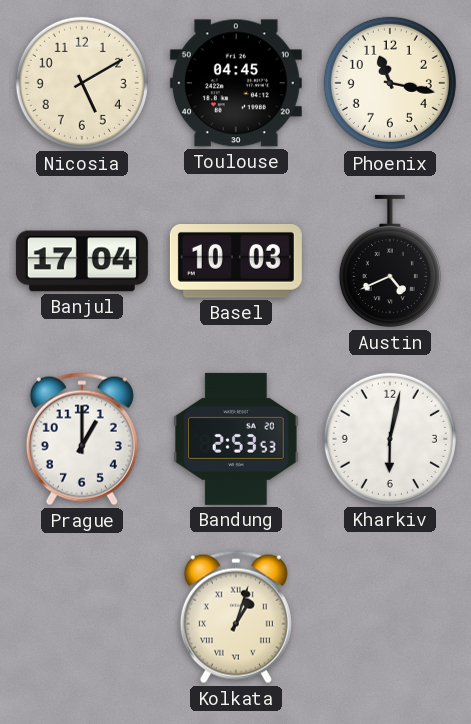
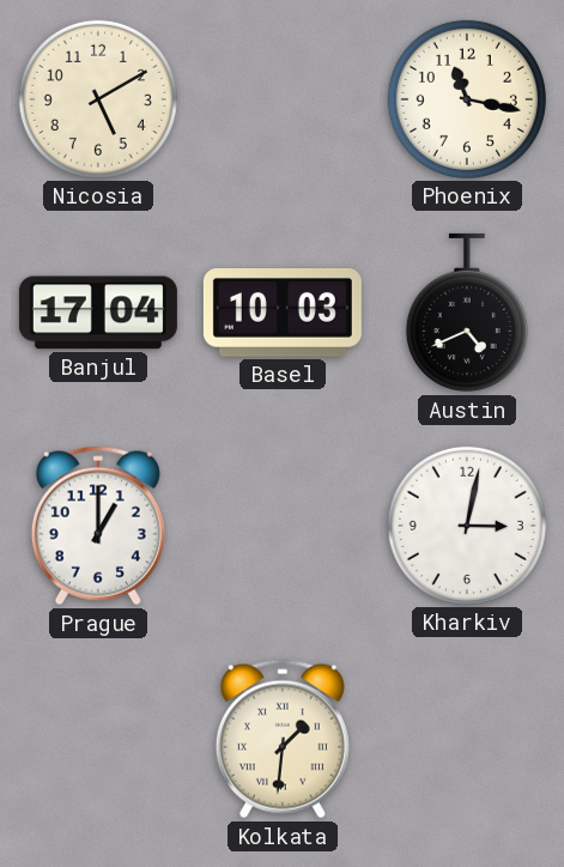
Toulouse: 04:45 -> none
Bandung: 2:53 -> none
Kharkiv: 6:02 -> 3:02
Kolkata: 1:03 -> 1:31
